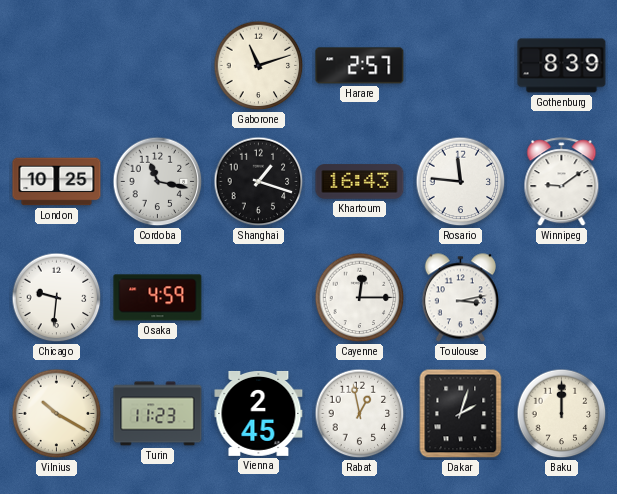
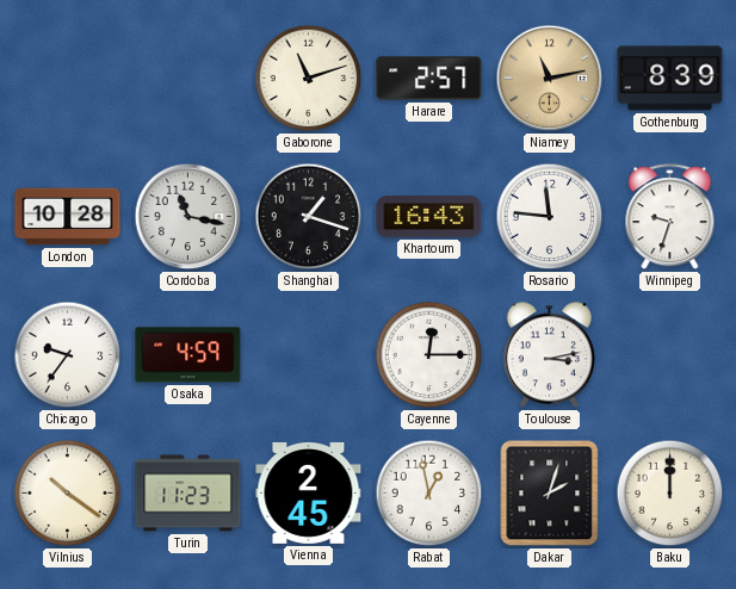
Niamey: none -> 11:13
London: 10:25 -> 10:28
Winnipeg: 9:09 -> 9:33
Chicago: 9:31 -> 9:36
Vilnius: 10:20 -> 10:21
